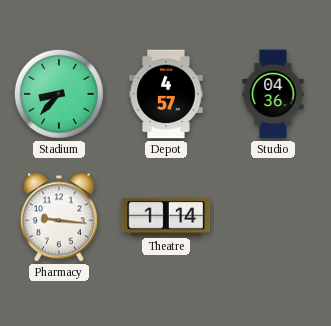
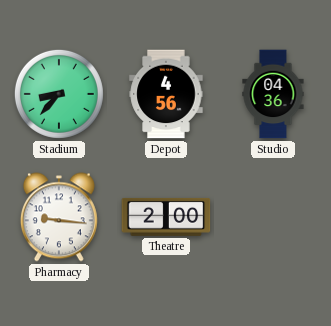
Depot: 4:57 -> 4:56
Theatre: 1:14 -> 2:00
